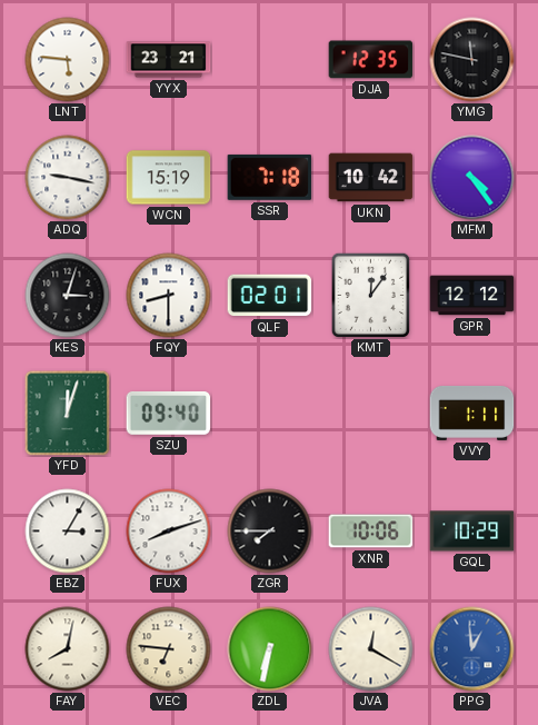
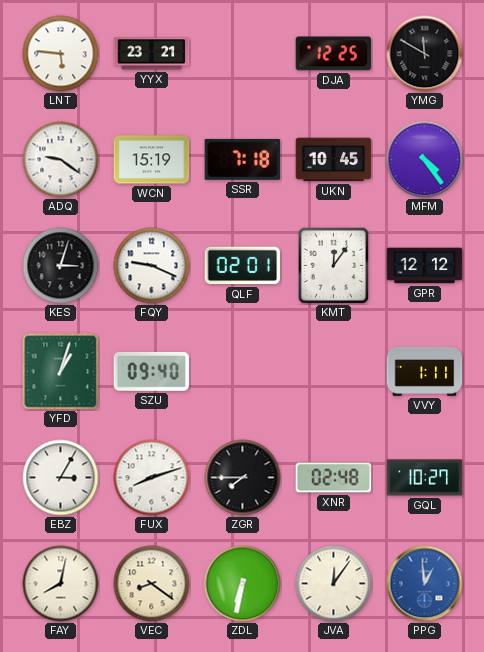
DJA: 12:35 -> 12:25
YMG: 11:47 -> 11:50
ADQ: 9:17 -> 9:21
UKN: 10:42 -> 10:45
FQY: 8:30 -> 9:19
YFD: 12:03 -> 1:03
XNR: 10:06 -> 02:48
GQL: 10:29 -> 10:27
VEC: 6:46 -> 8:21
JVA: 12:20 -> 12:06
